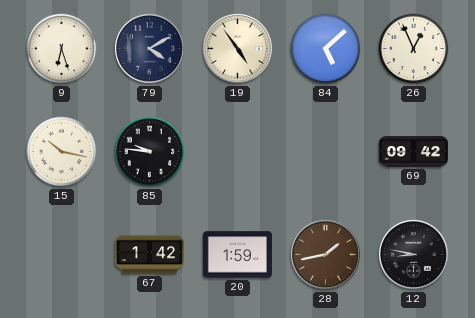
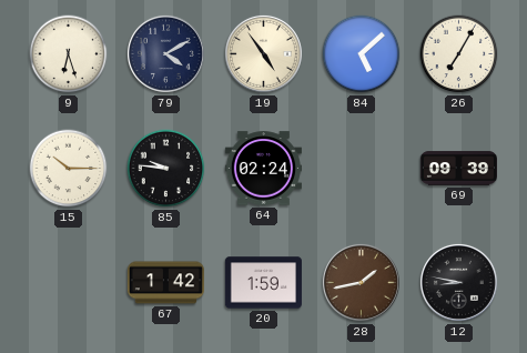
26: 12:56 -> 7:05
15: 10:17 -> 10:15
64: none -> 02:24
69: 09:42 -> 09:39
